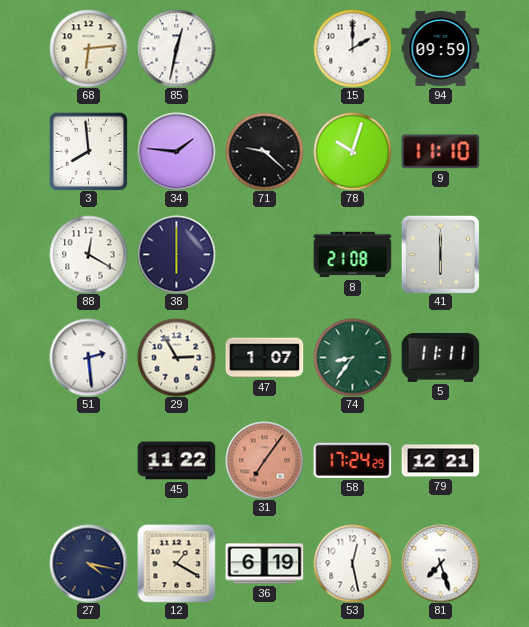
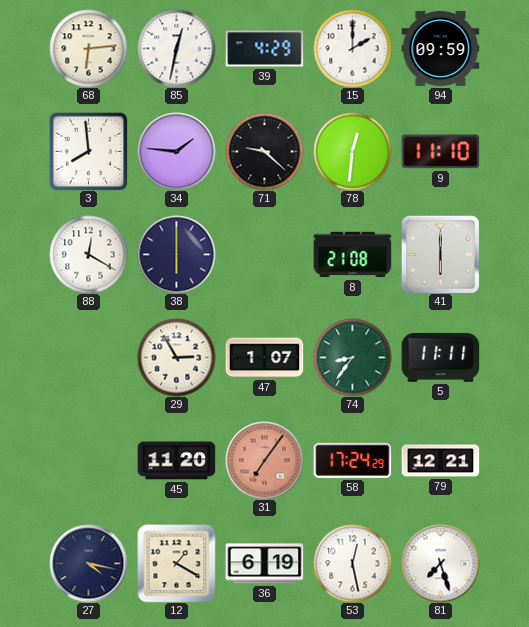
39: none -> 4:29
78: 10:03 -> 12:31
51: 2:29 -> none
45: 11:22 -> 11:20
